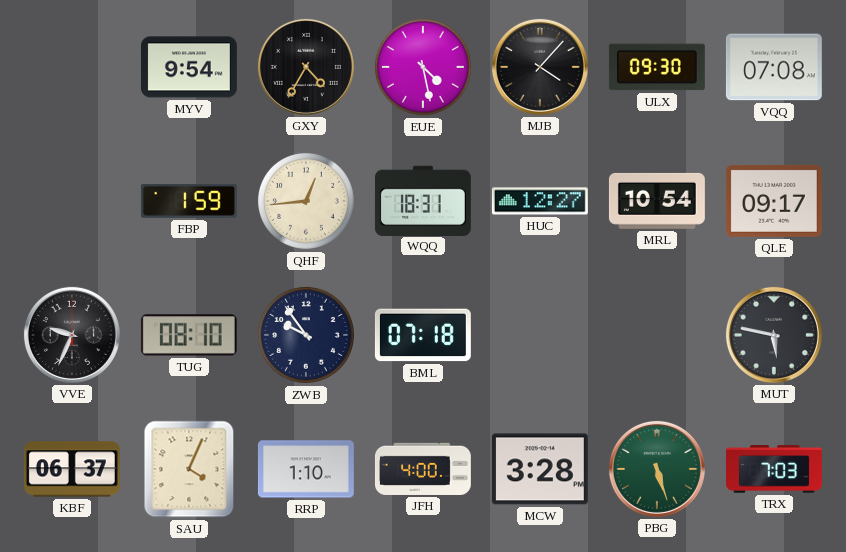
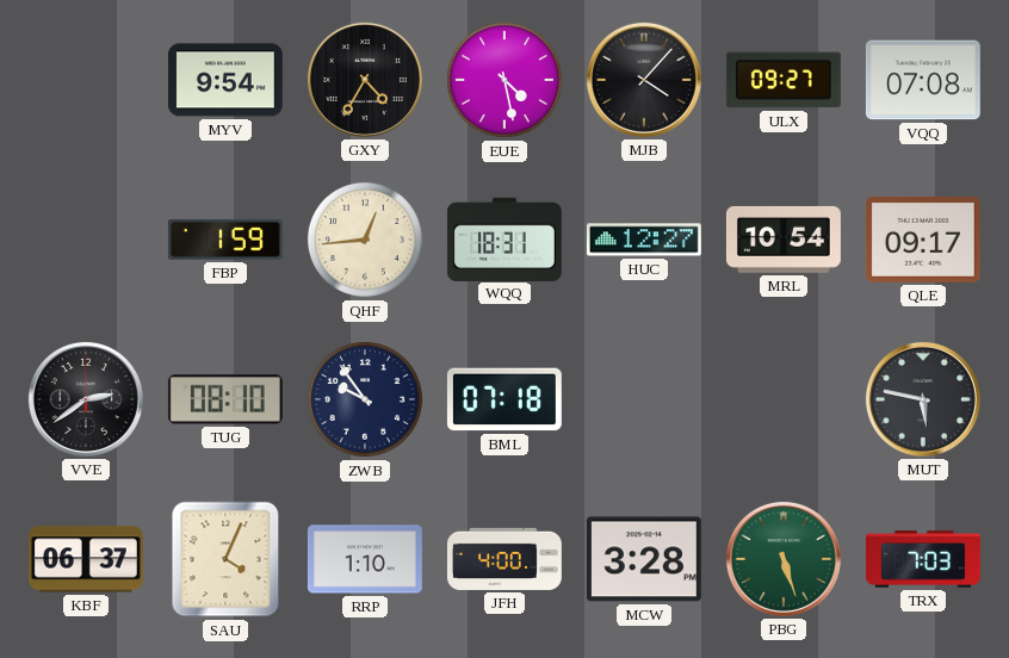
ULX: 09:30 -> 09:27
VVE: 9:34 -> 2:39
